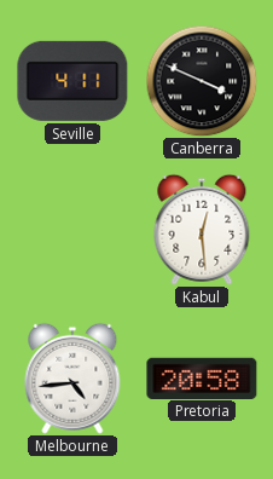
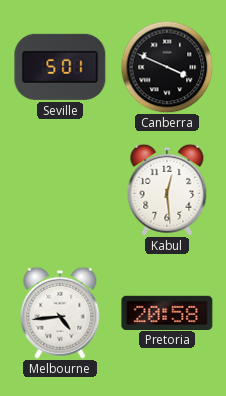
Seville: 4:11 -> 5:01
